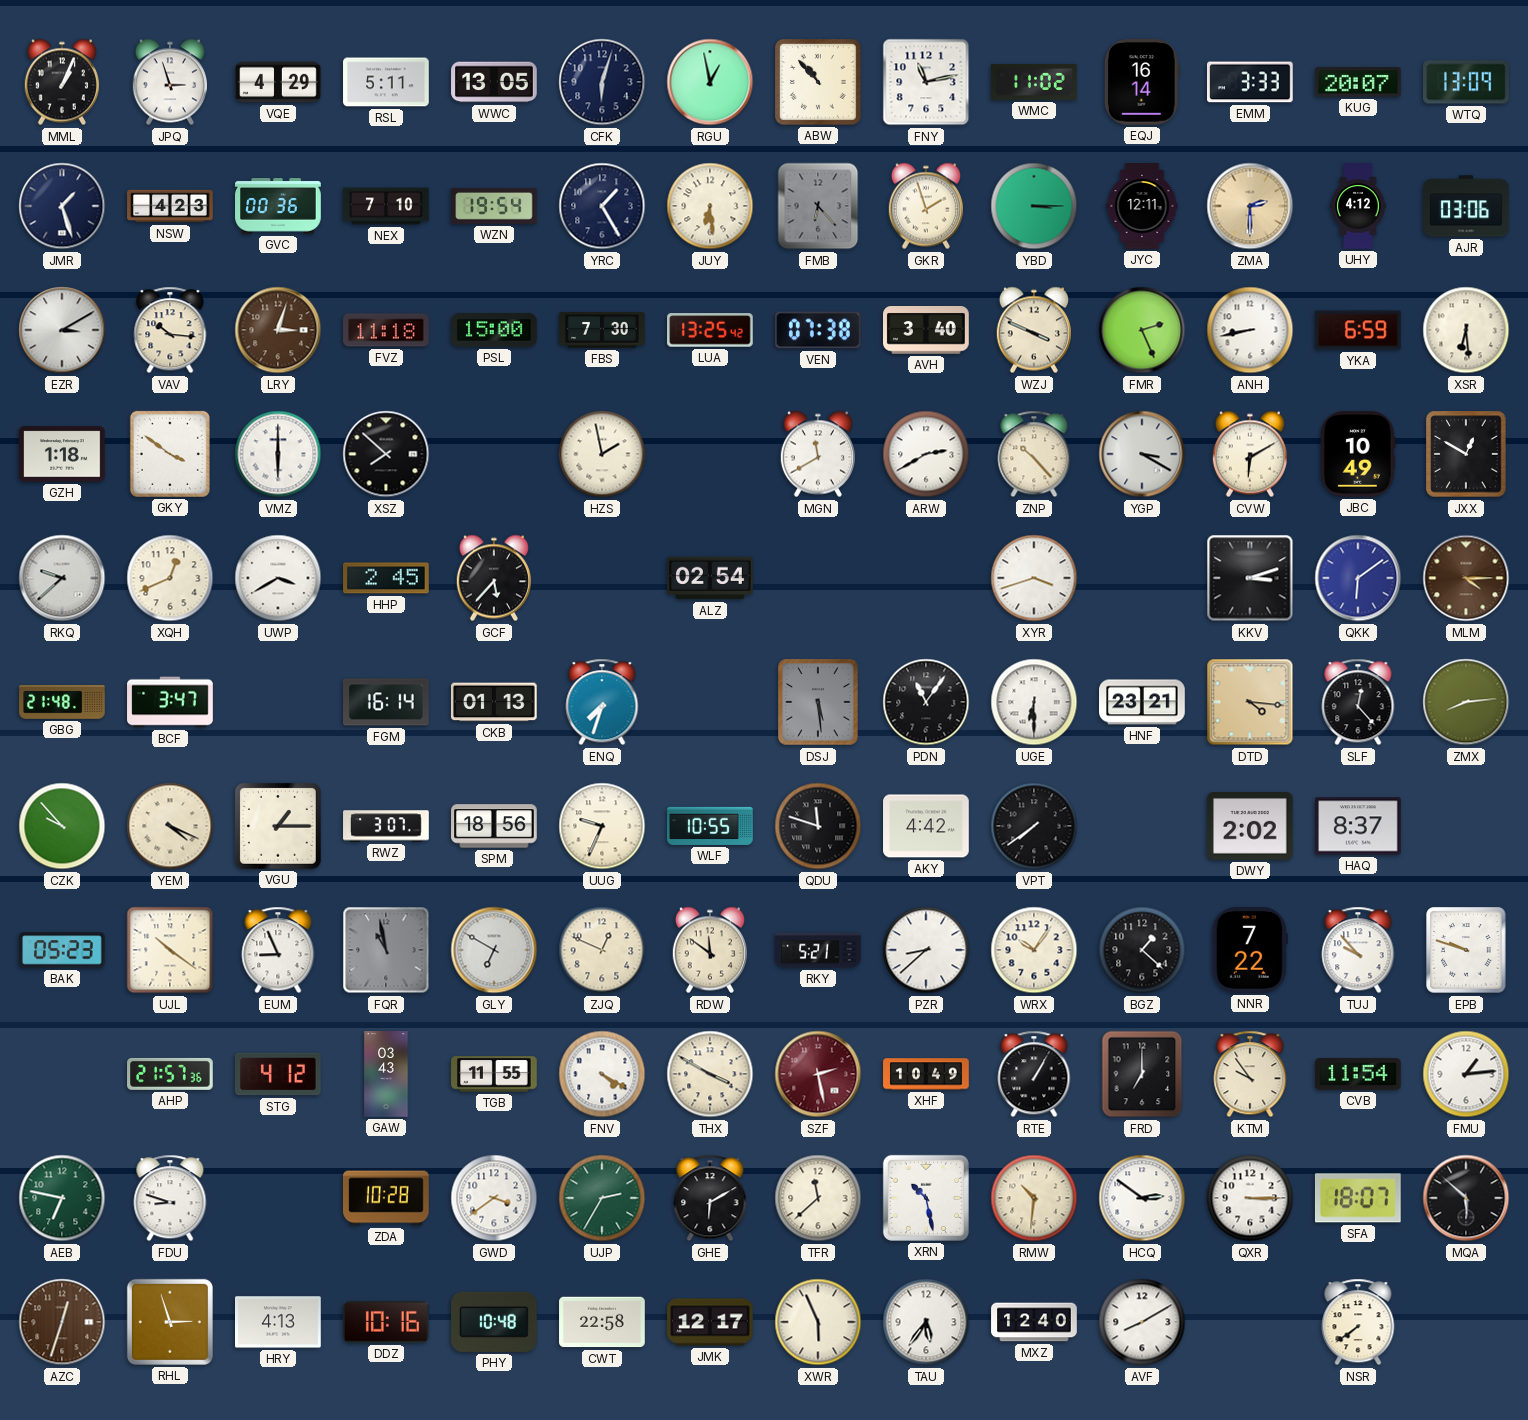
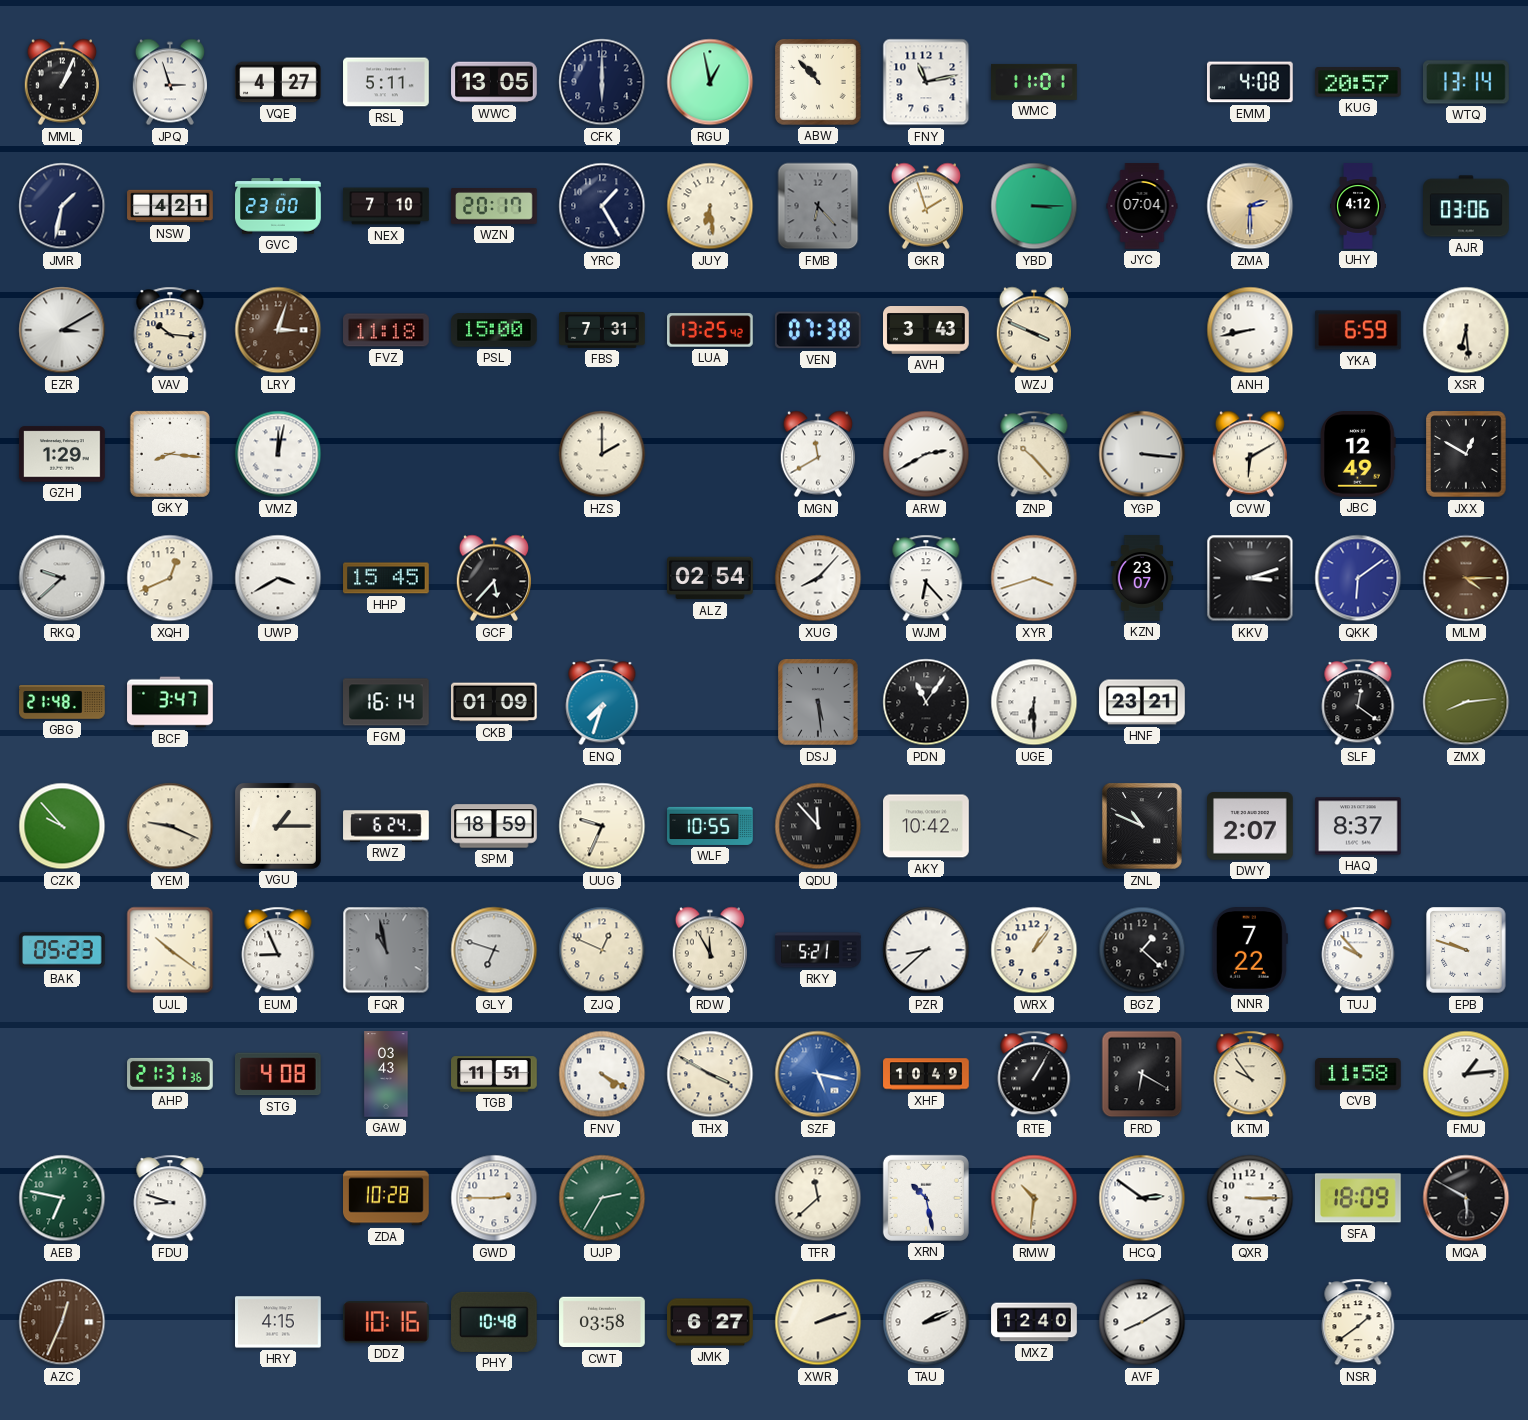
VQE: 4:29 -> 4:27
CFK: 6:03 -> 6:00
WMC: 11:02 -> 11:01
EQJ: 16:14 -> none
EMM: 3:33 -> 4:08
KUG: 20:07 -> 20:57
WTQ: 13:09 -> 13:14
JMR: 1:27 -> 1:32
NSW: 4:23 -> 4:21
GVC: 00:36 -> 23:00
WZN: 19:54 -> 20:17
JYC: 12:11 -> 07:04
FBS: 7:30 -> 7:31
AVH: 3:40 -> 3:43
FMR: 2:26 -> none
GZH: 1:18 -> 1:29
GKY: 3:51 -> 8:16
VMZ: 6:00 -> 12:02
XSZ: 7:52 -> none
HZS: 1:58 -> 2:00
YGP: 3:20 -> 3:16
JBC: 10:49 -> 12:49
HHP: 2:45 -> 15:45
XUG: none -> 8:07
WJM: none -> 6:23
KZN: none -> 23:07
CKB: 01:13 -> 01:09
DTD: 4:16 -> none
SLF: 12:23 -> 12:21
YEM: 4:19 -> 9:19
RWZ: 3:07 -> 6:24
SPM: 18:56 -> 18:59
QDU: 11:48 -> 11:53
AKY: 4:42 -> 10:42
VPT: 7:39 -> none
ZNL: none -> 10:49
DWY: 2:02 -> 2:07
GLY: 6:50 -> 6:48
RDW: 11:51 -> 11:55
WRX: 10:06 -> 1:06
AHP: 21:57 -> 21:31
STG: 4:12 -> 4:08
TGB: 11:55 -> 11:51
SZF: 2:28 -> 5:17
SZF dial: burgundy -> blue
FRD: 7:00 -> 6:20
CVB: 11:54 -> 11:58
GWD: 3:39 -> 2:45
GHE: 6:10 -> none
SFA: 18:07 -> 18:09
MQA: 5:52 -> 5:50
AZC: 12:33 -> 12:34
RHL: 2:57 -> none
HRY: 4:13 -> 4:15
CWT: 22:58 -> 03:58
JMK: 12:17 -> 6:27
XWR: 5:56 -> 2:12
TAU: 5:36 -> 2:11
NSR: 7:39 -> 1:39
